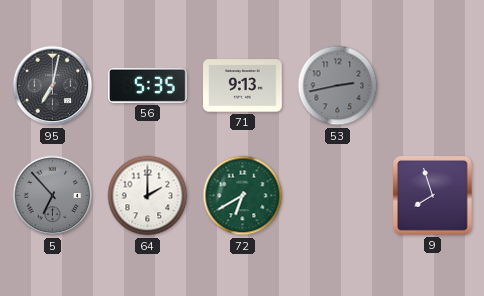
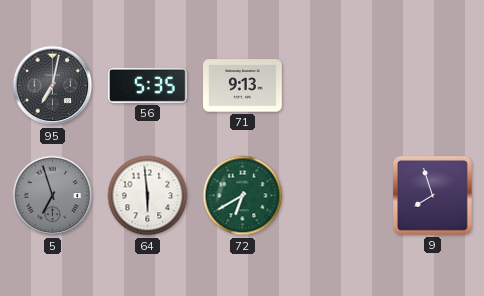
53: 2:43 -> none
5: 6:53 -> 6:57
64: 2:00 -> 5:59
